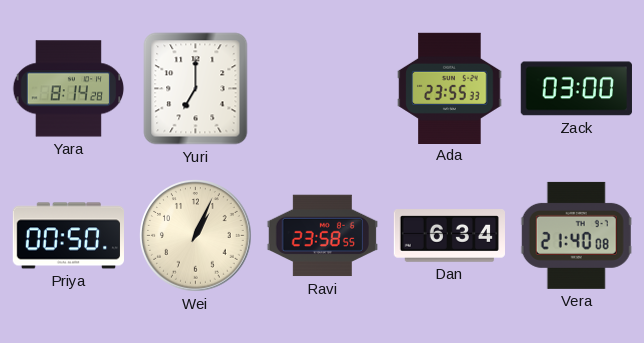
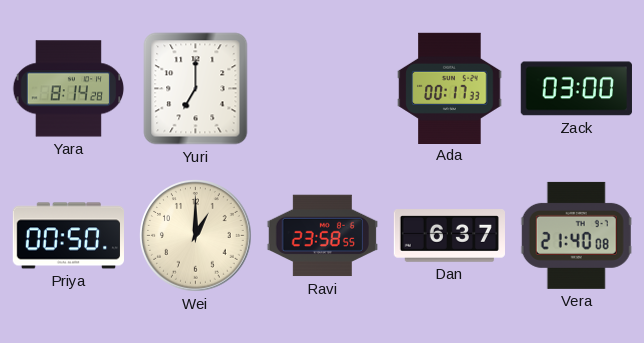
Ada: 23:55 -> 00:17
Wei: 1:04 -> 1:00
Dan: 6:34 -> 6:37
